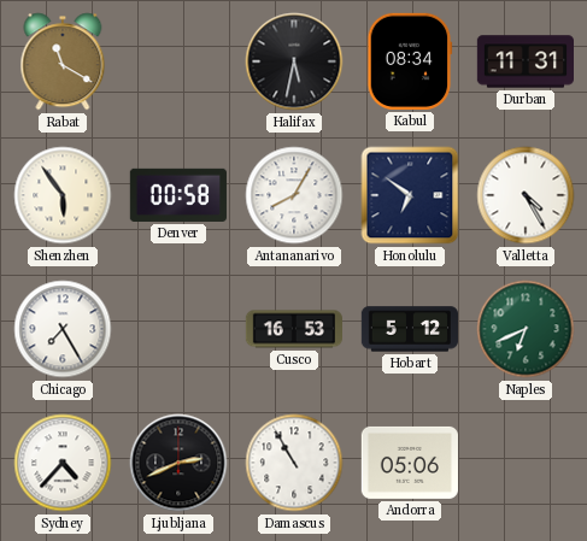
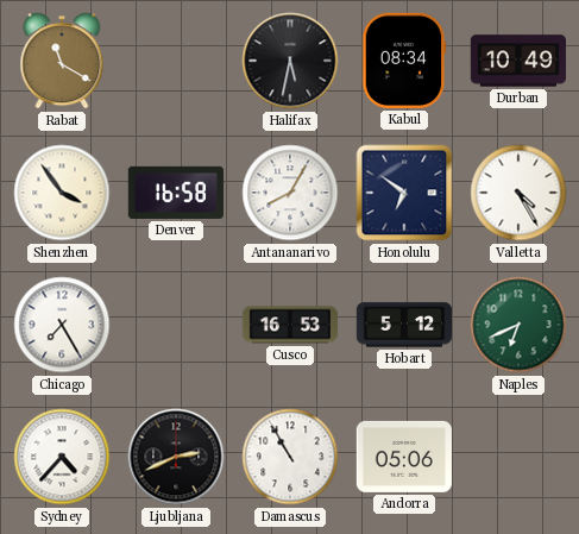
Durban: 11:31 -> 10:49
Shenzhen: 5:54 -> 3:54
Denver: 00:58 -> 16:58
